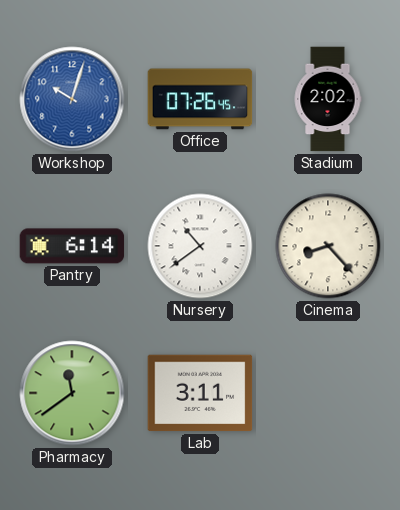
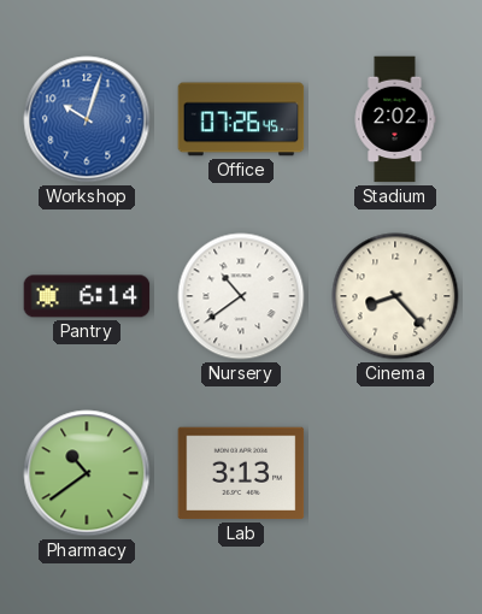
Pharmacy: 11:39 -> 10:39
Lab: 3:11 -> 3:13
